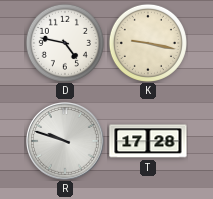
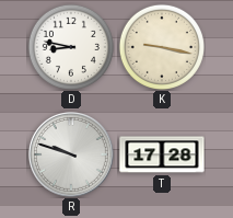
D: 4:47 -> 8:47
